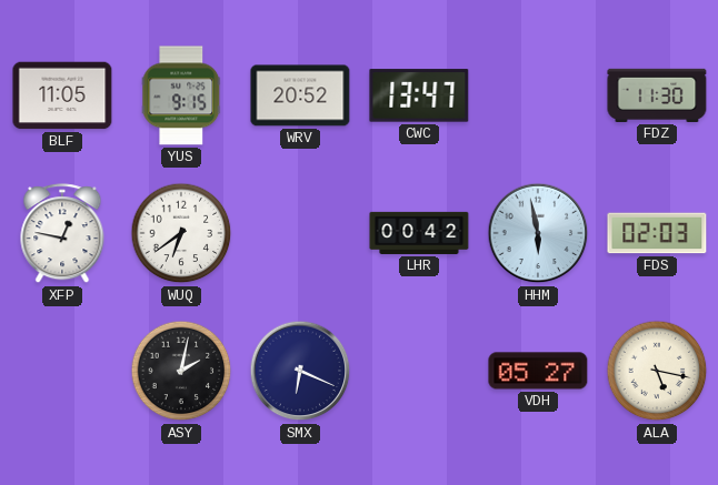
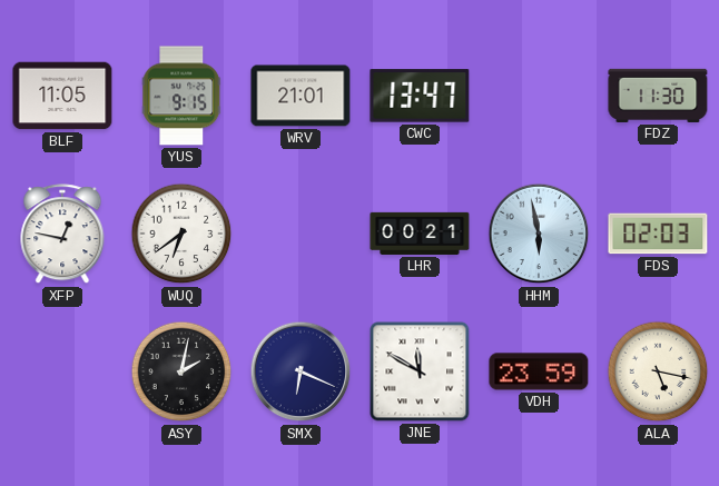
WRV: 20:52 -> 21:01
LHR: 00:42 -> 00:21
JNE: none -> 11:50
VDH: 05:27 -> 23:59
